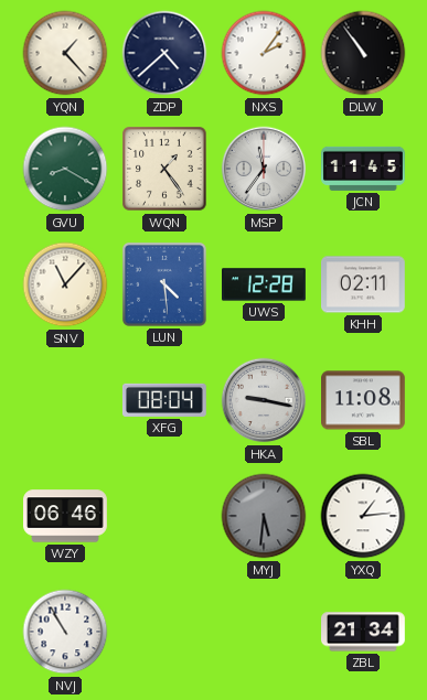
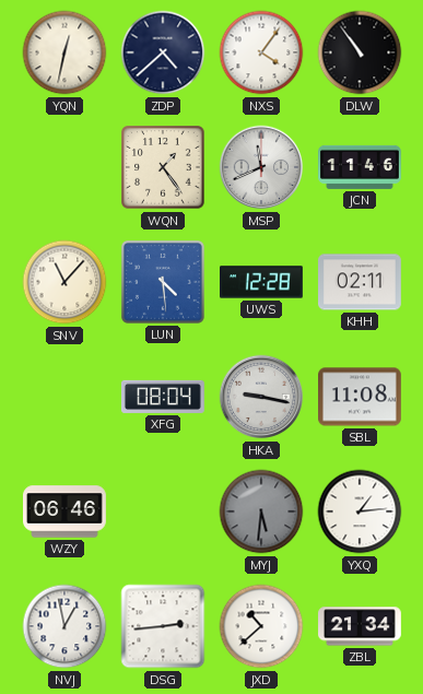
YQN: 1:23 -> 12:32
NXS: 2:06 -> 4:06
GVU: 8:20 -> none
MSP: 11:36 -> 11:41
JCN: 11:45 -> 11:46
NVJ: 10:55 -> 12:58
DSG: none -> 2:44
JXD: none -> 10:38
